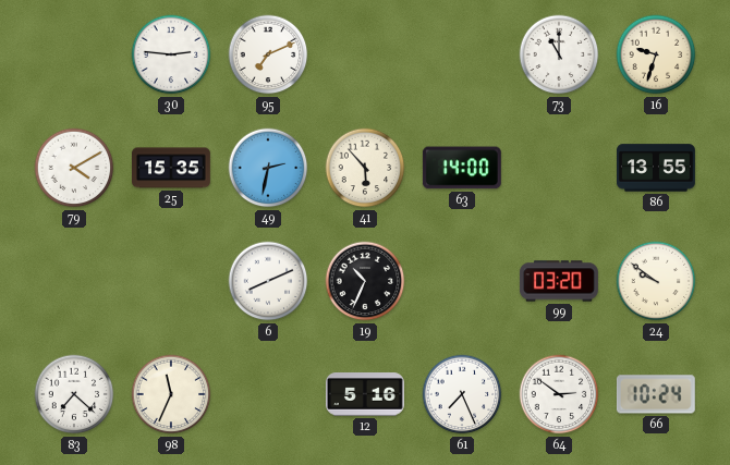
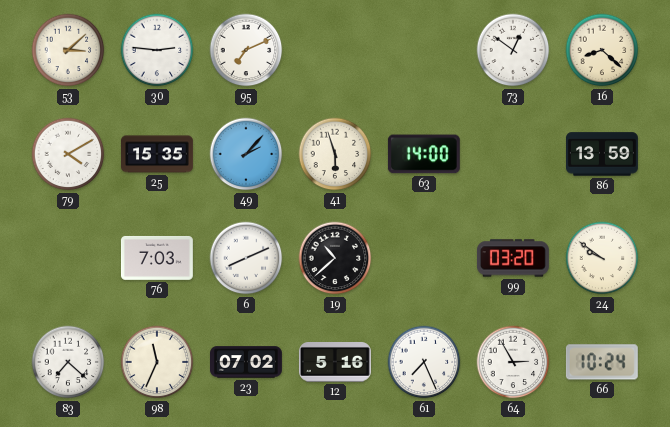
53: none -> 3:08
73: 11:00 -> 12:51
16: 9:33 -> 8:22
49: 2:32 -> 2:07
41: 5:53 -> 5:57
86: 13:55 -> 13:59
76: none -> 7:03
19: 10:34 -> 10:38
23: none -> 07:02
64: 2:51 -> 2:55
